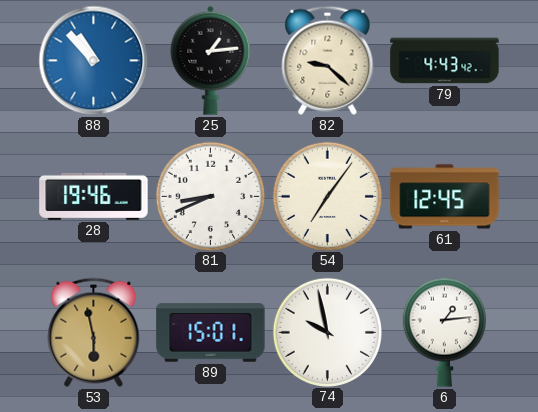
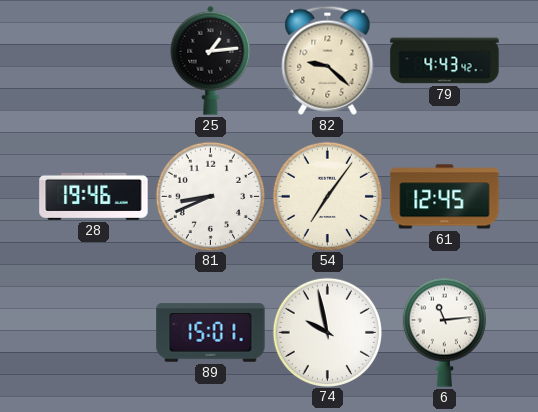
88: 10:53 -> none
53: 5:58 -> none
6: 1:14 -> 11:14
